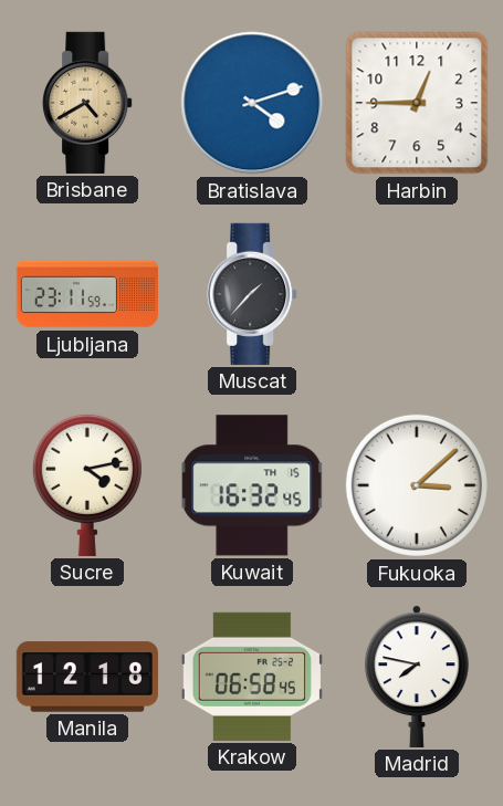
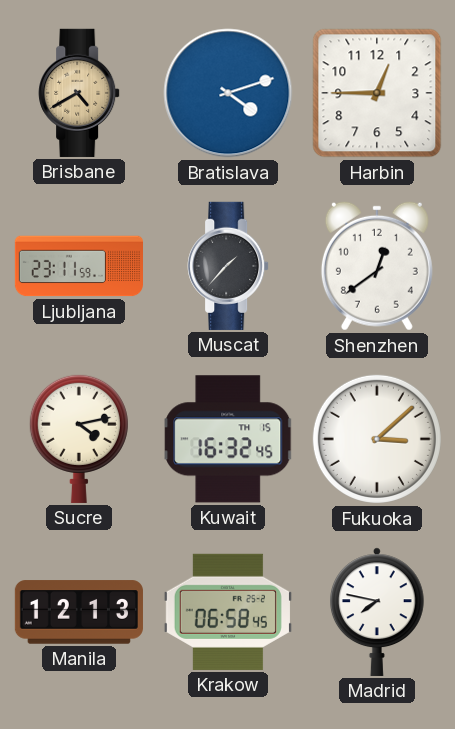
Shenzhen: none -> 12:39
Manila: 12:18 -> 12:13
